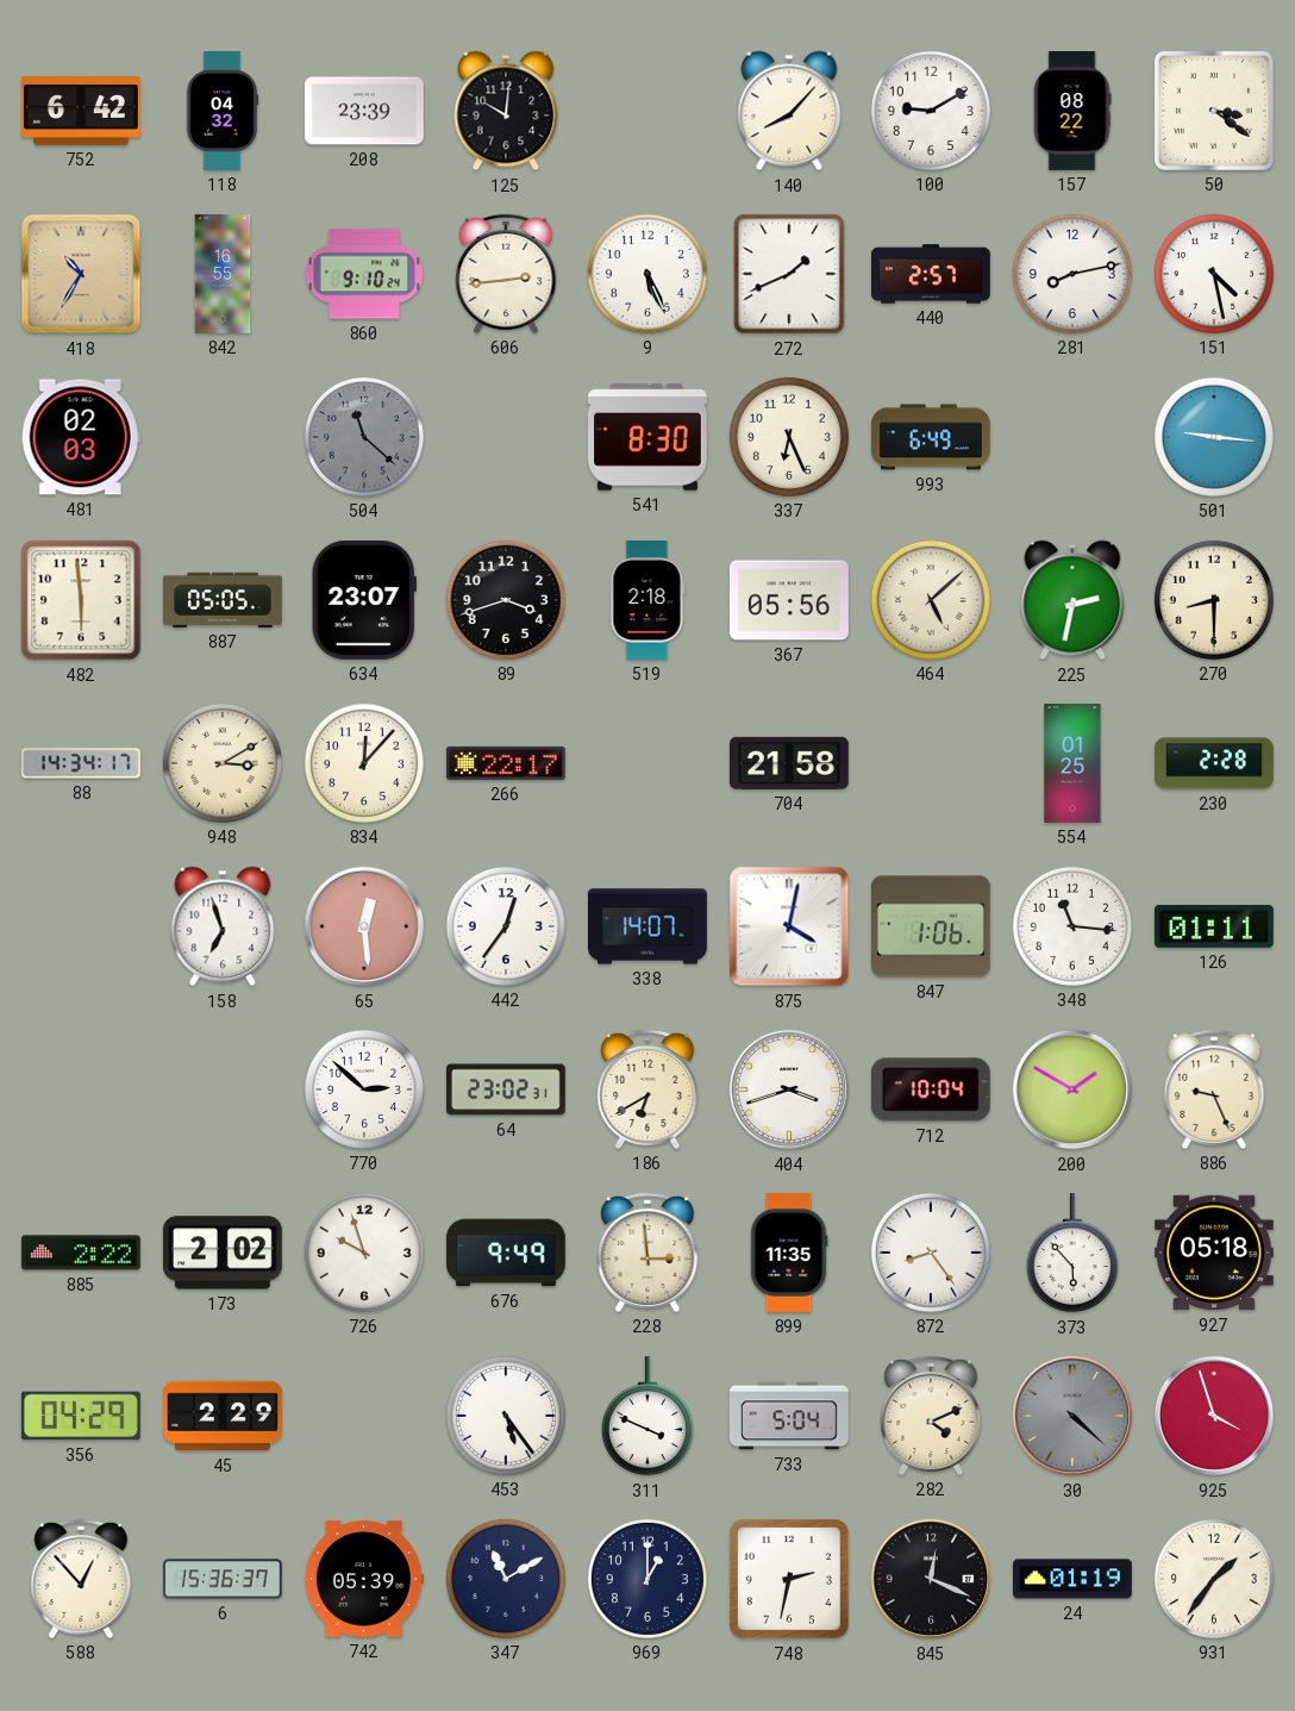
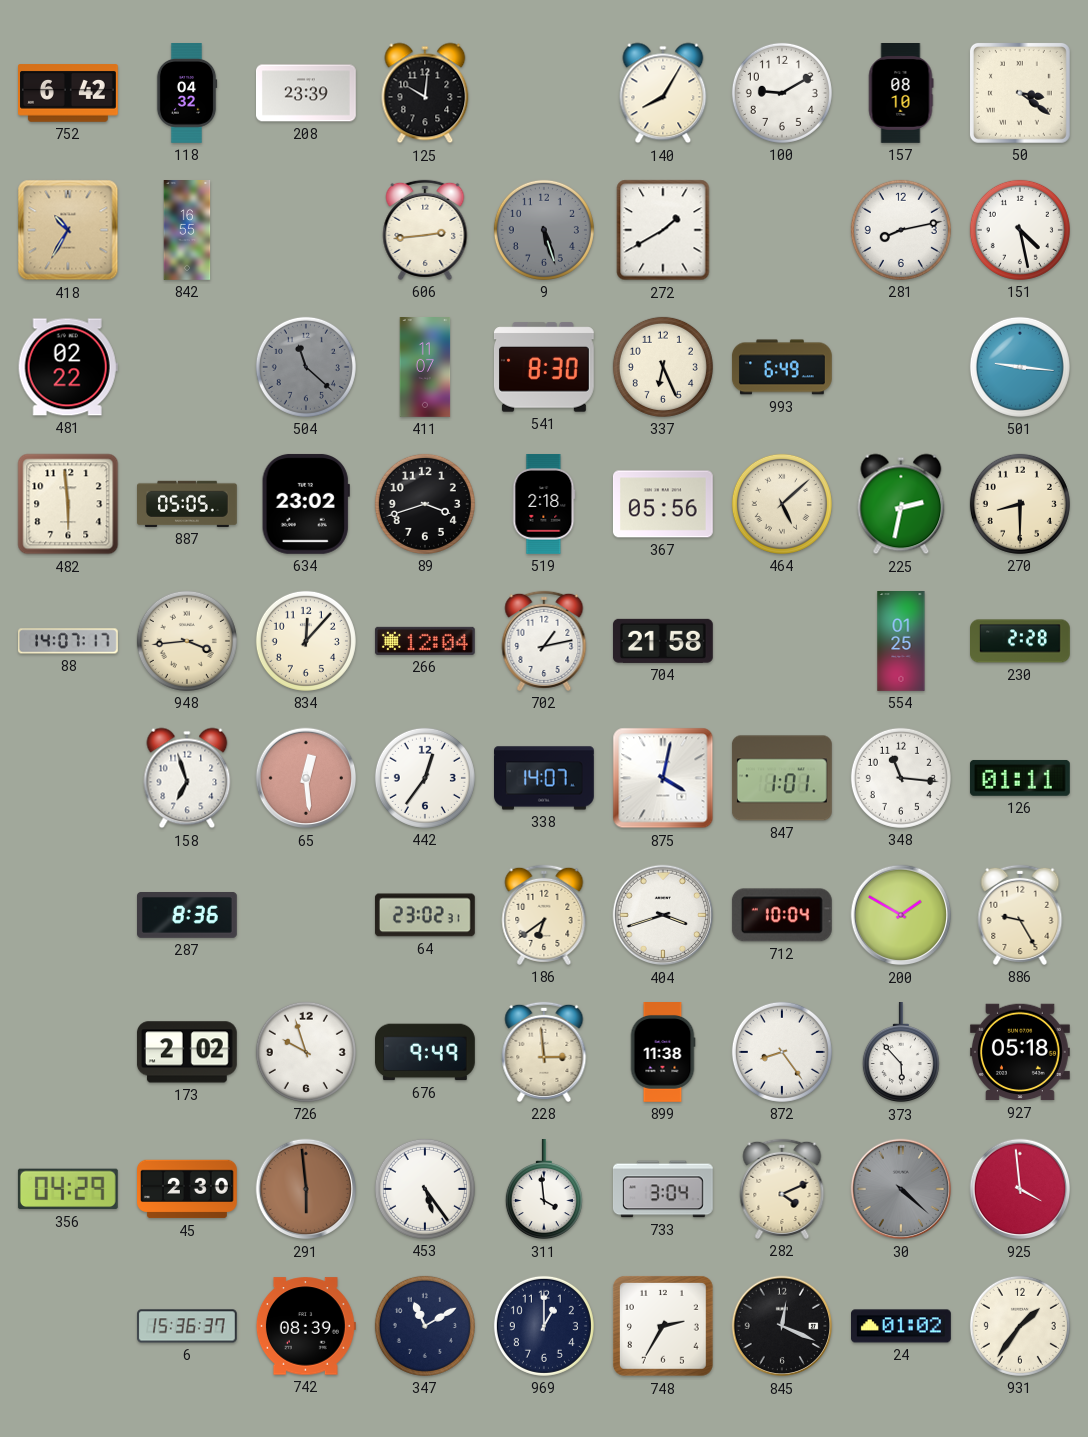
140: 8:07 -> 8:05
157: 08:22 -> 08:10
860: 9:10 -> none
9: 5:26 -> 5:27
9 dial: white -> grey
272: 1:41 -> 1:40
440: 2:57 -> none
481: 02:03 -> 02:22
411: none -> 11:07
634: 23:07 -> 23:02
88: 14:34 -> 14:07
948: 3:10 -> 3:44
266: 22:17 -> 12:04
702: none -> 1:13
847: 1:06 -> 1:01
287: none -> 8:36
770: 2:52 -> none
186: 6:40 -> 6:39
886: 9:26 -> 9:25
885: 2:22 -> none
899: 11:35 -> 11:38
45: 2:29 -> 2:30
291: none -> 5:59
311: 3:49 -> 3:59
733: 5:04 -> 3:04
925: 3:57 -> 3:59
588: 12:53 -> none
742: 05:39 -> 08:39
748: 2:32 -> 2:35
24: 01:19 -> 01:02
